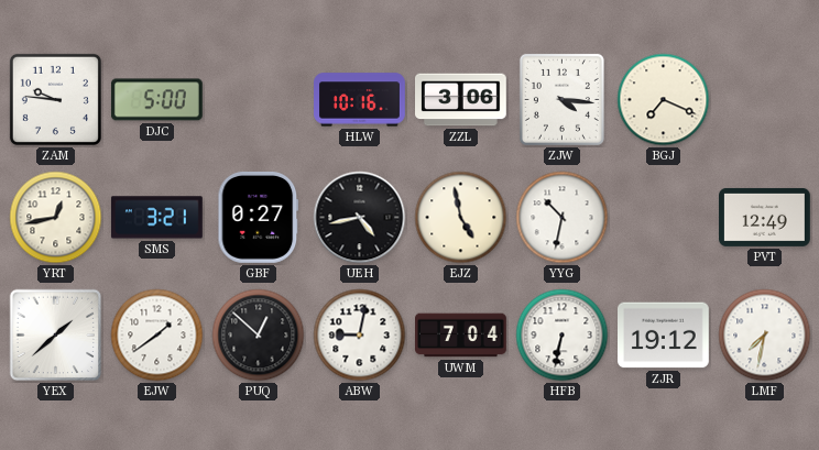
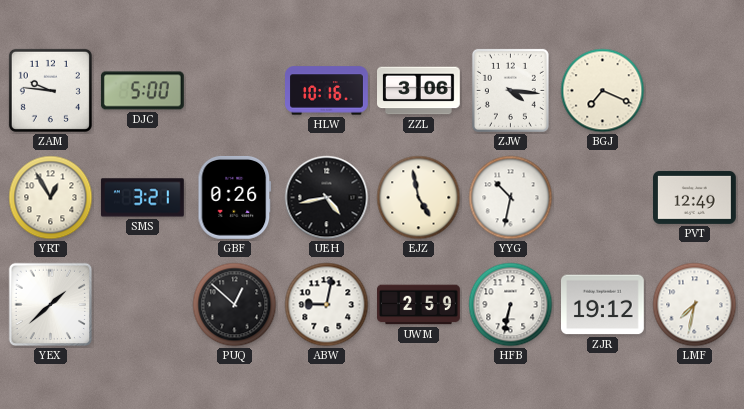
YRT: 12:43 -> 12:55
GBF: 0:27 -> 0:26
EJW: 1:39 -> none
UWM: 7:04 -> 2:59
